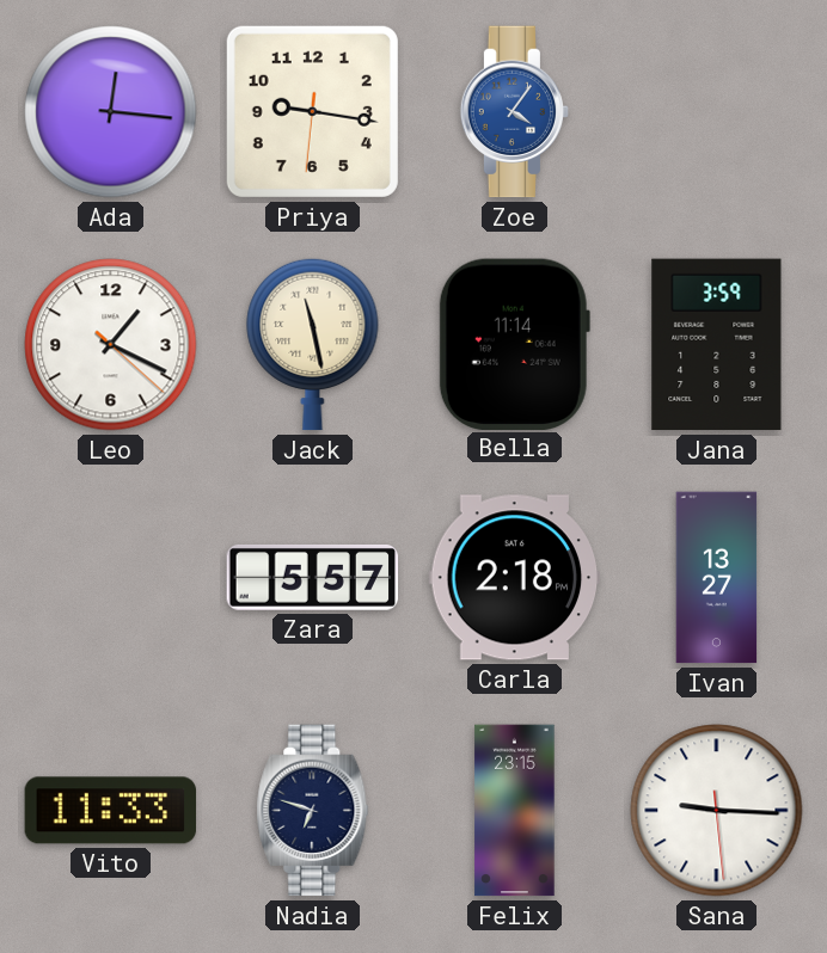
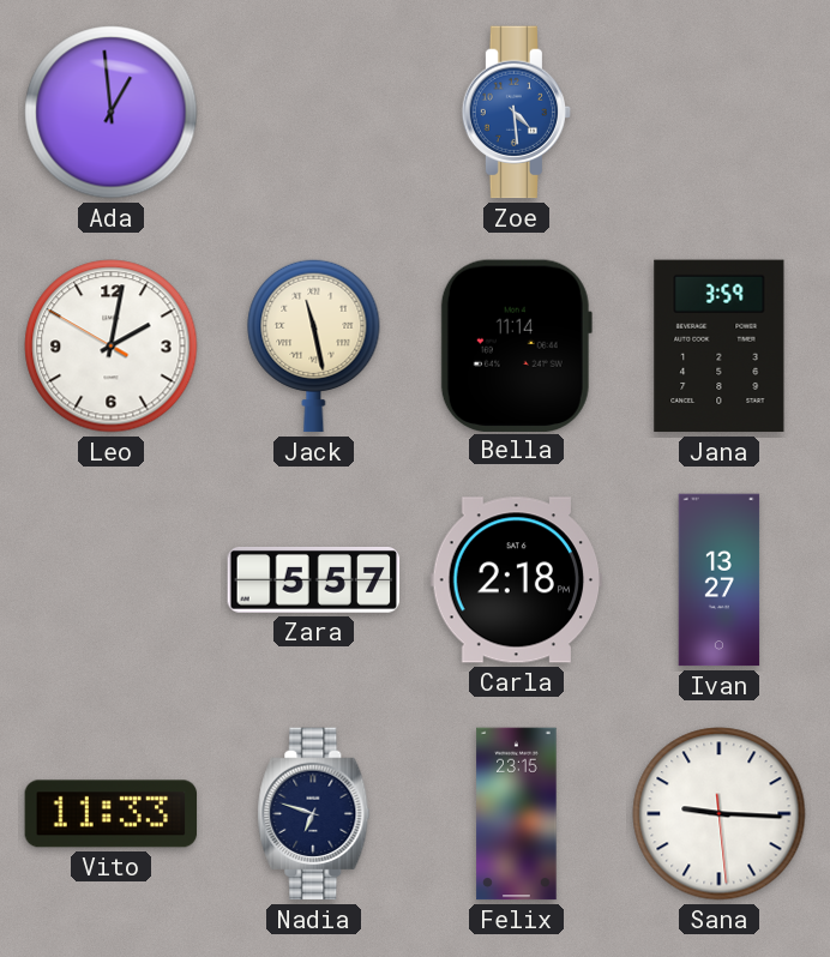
Ada: 12:16 -> 12:59
Priya: 9:16 -> none
Zoe: 4:06 -> 4:29
Leo: 1:19 -> 2:01
